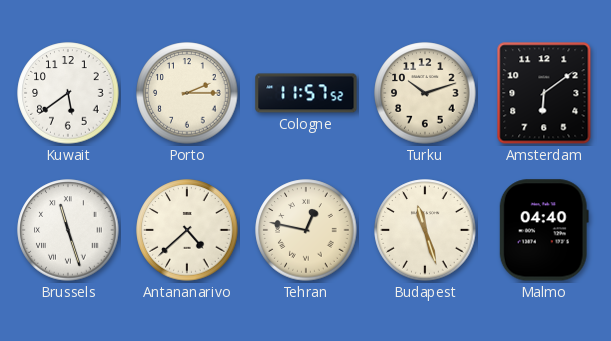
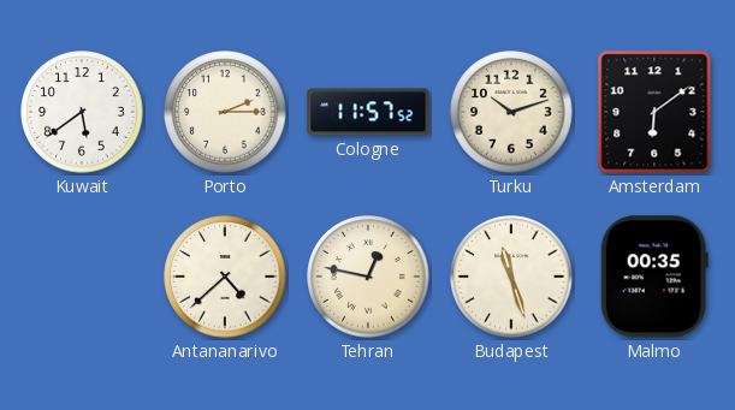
Brussels: 11:27 -> none
Malmo: 04:40 -> 00:35
